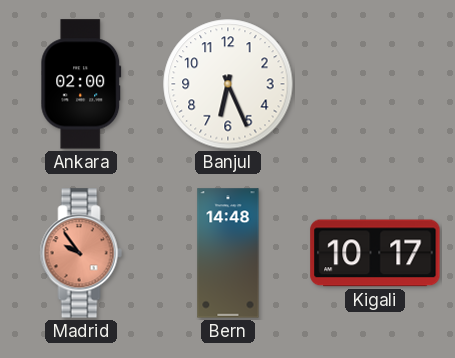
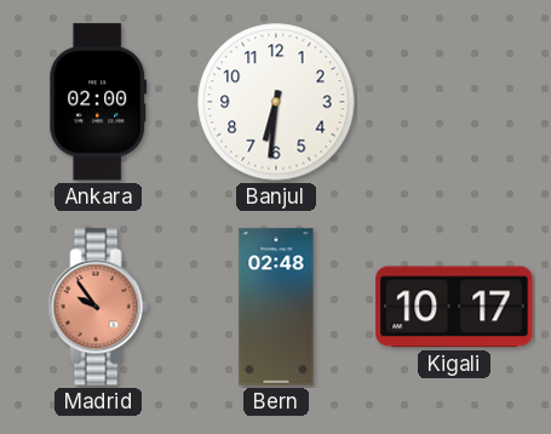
Banjul: 6:26 -> 6:31
Bern: 14:48 -> 02:48
